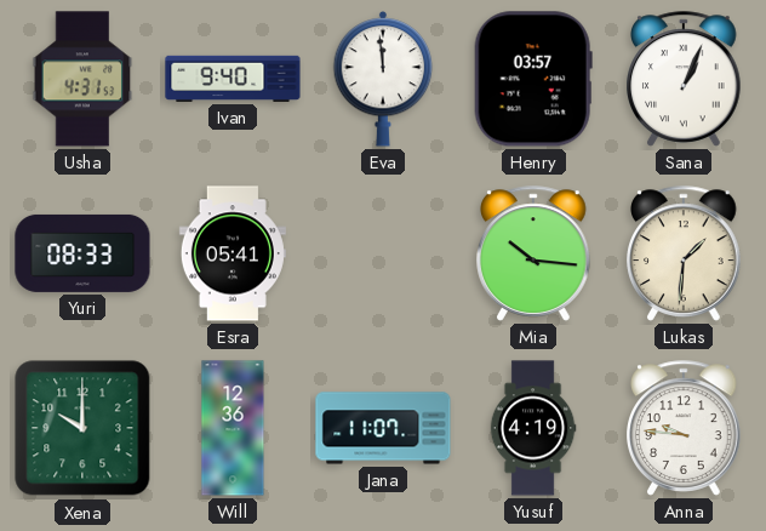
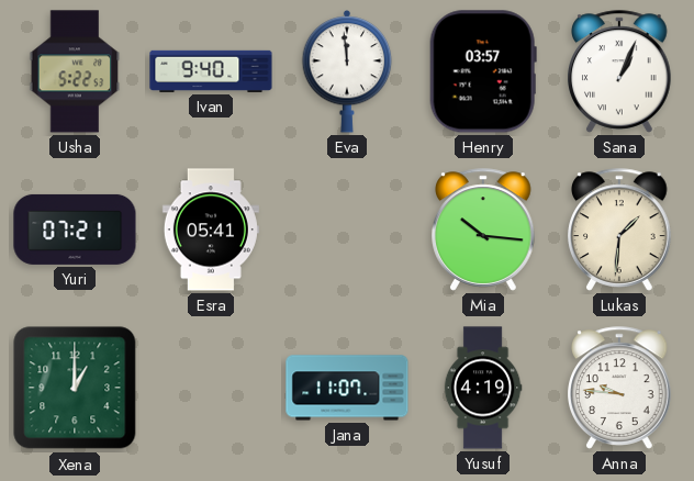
Usha: 4:31 -> 5:22
Yuri: 08:33 -> 07:21
Xena: 10:00 -> 1:00
Will: 12:36 -> none
